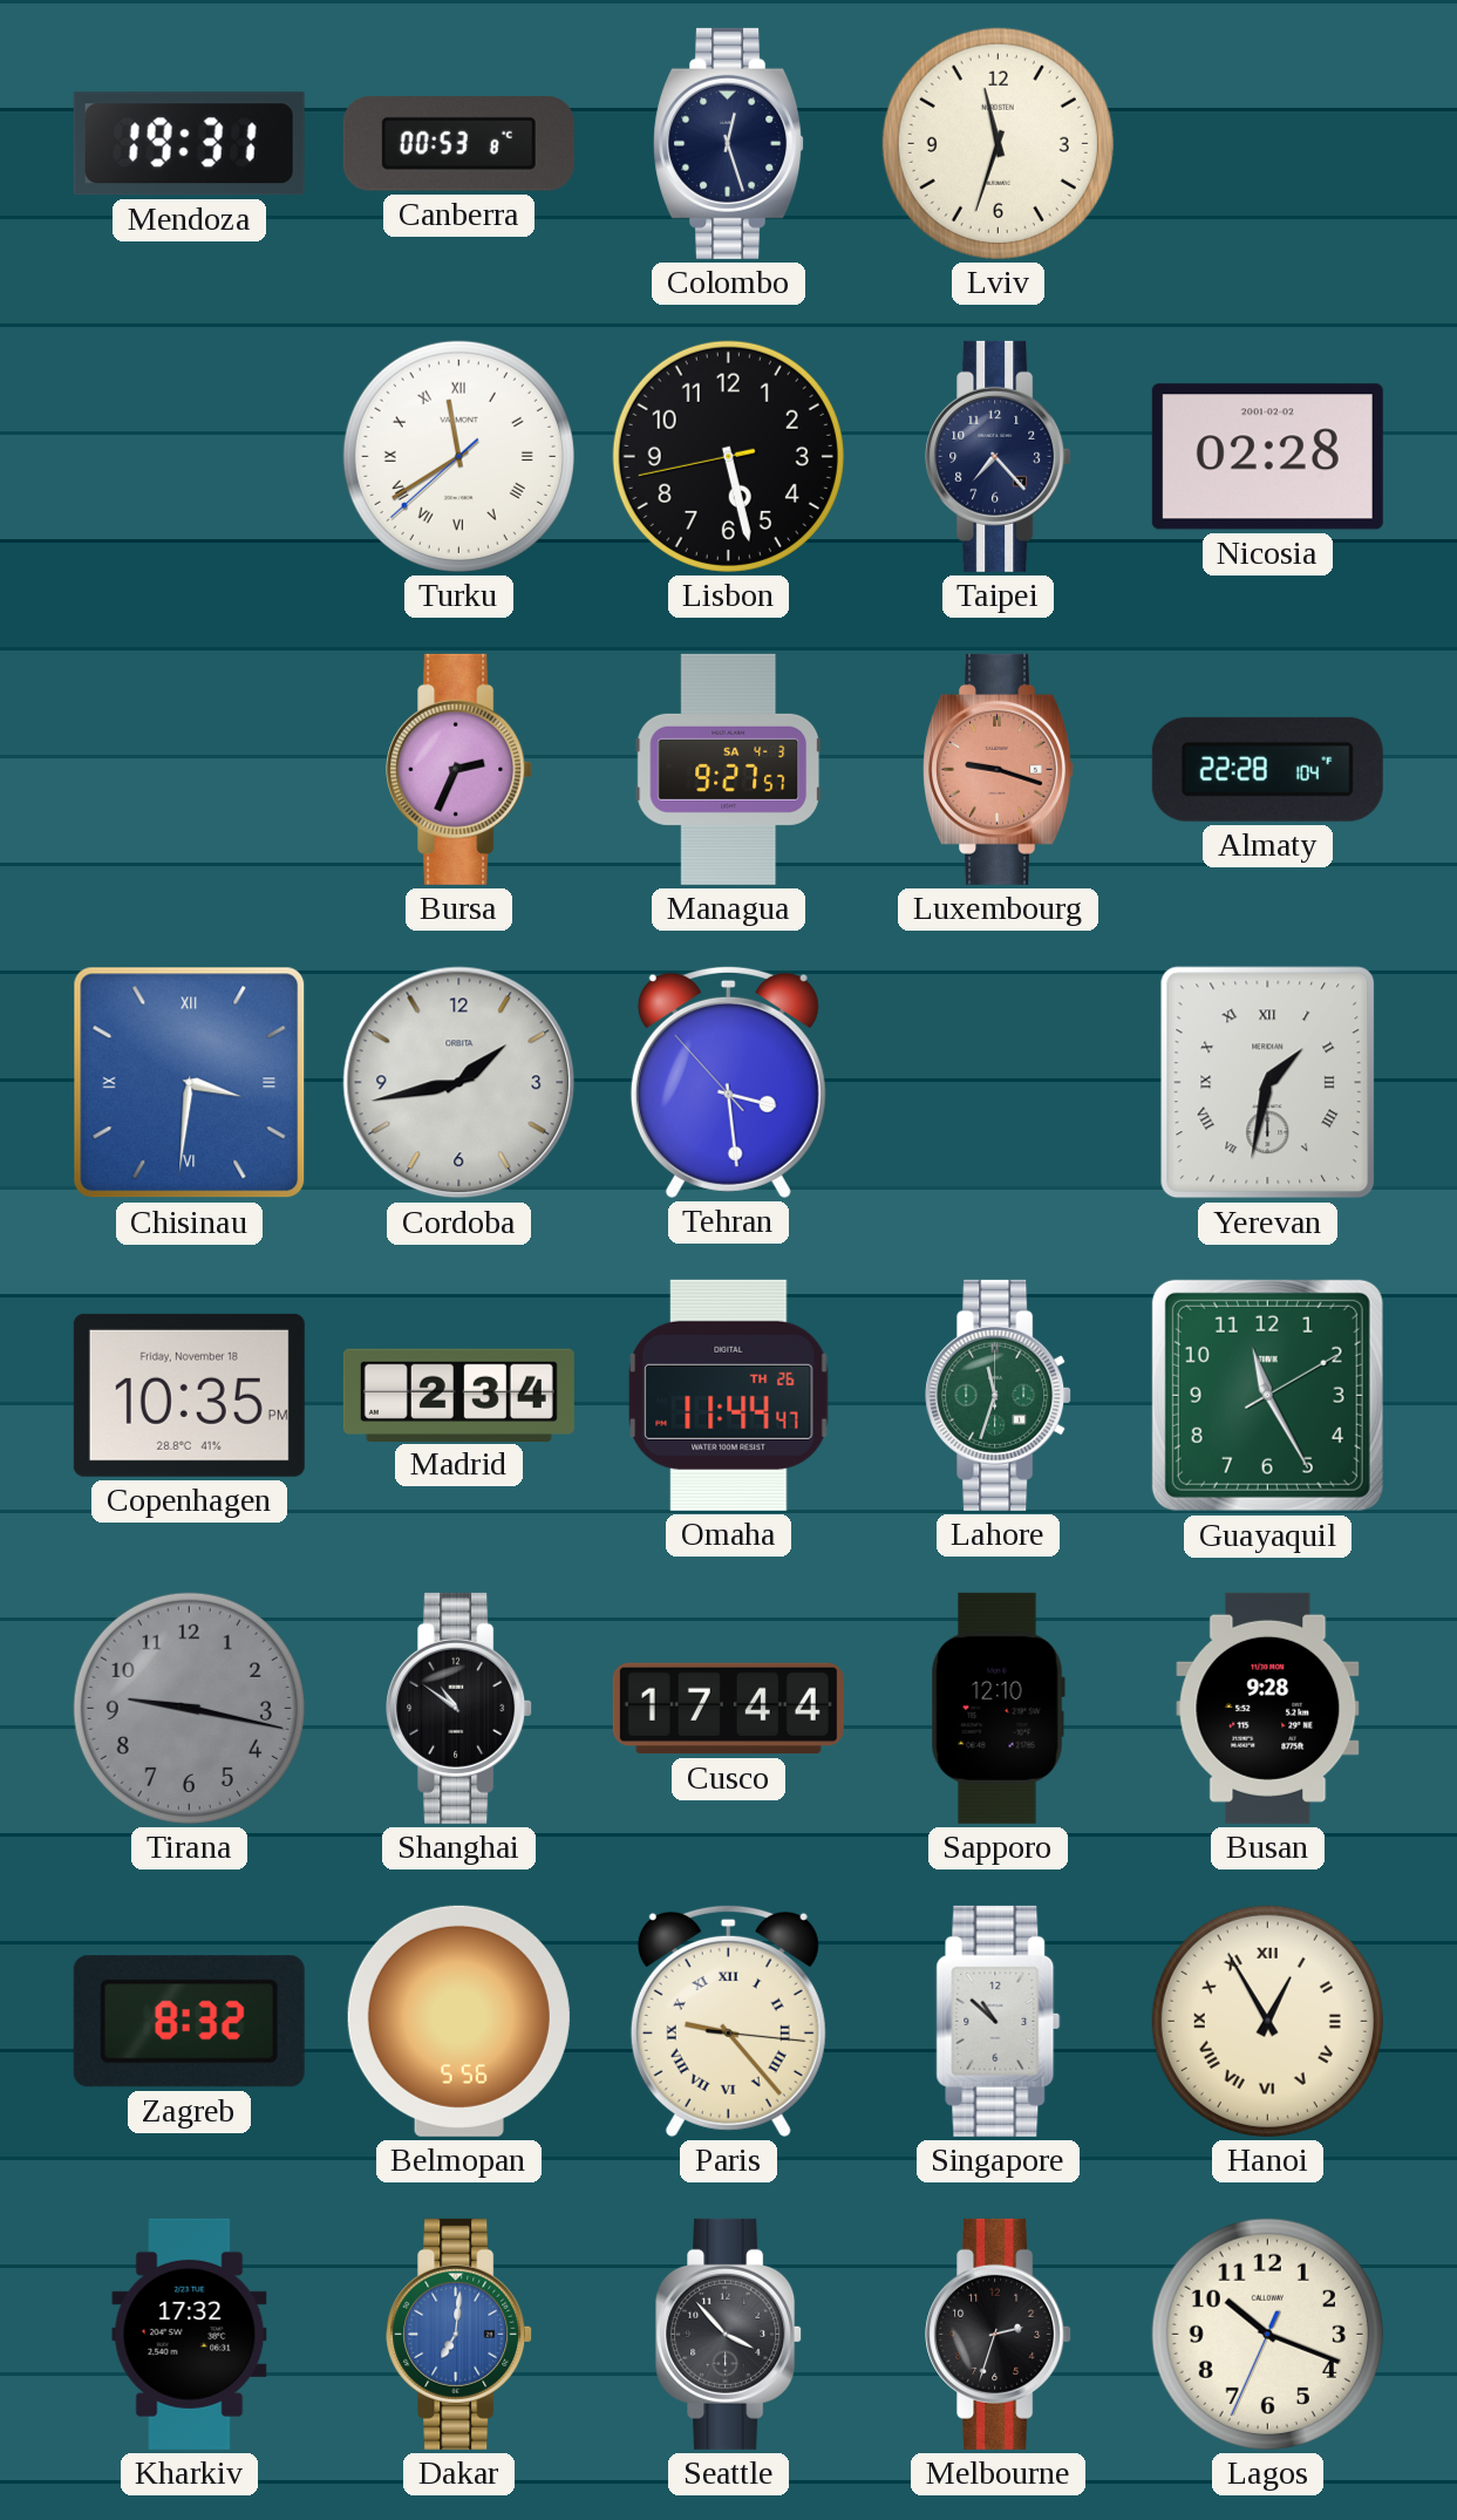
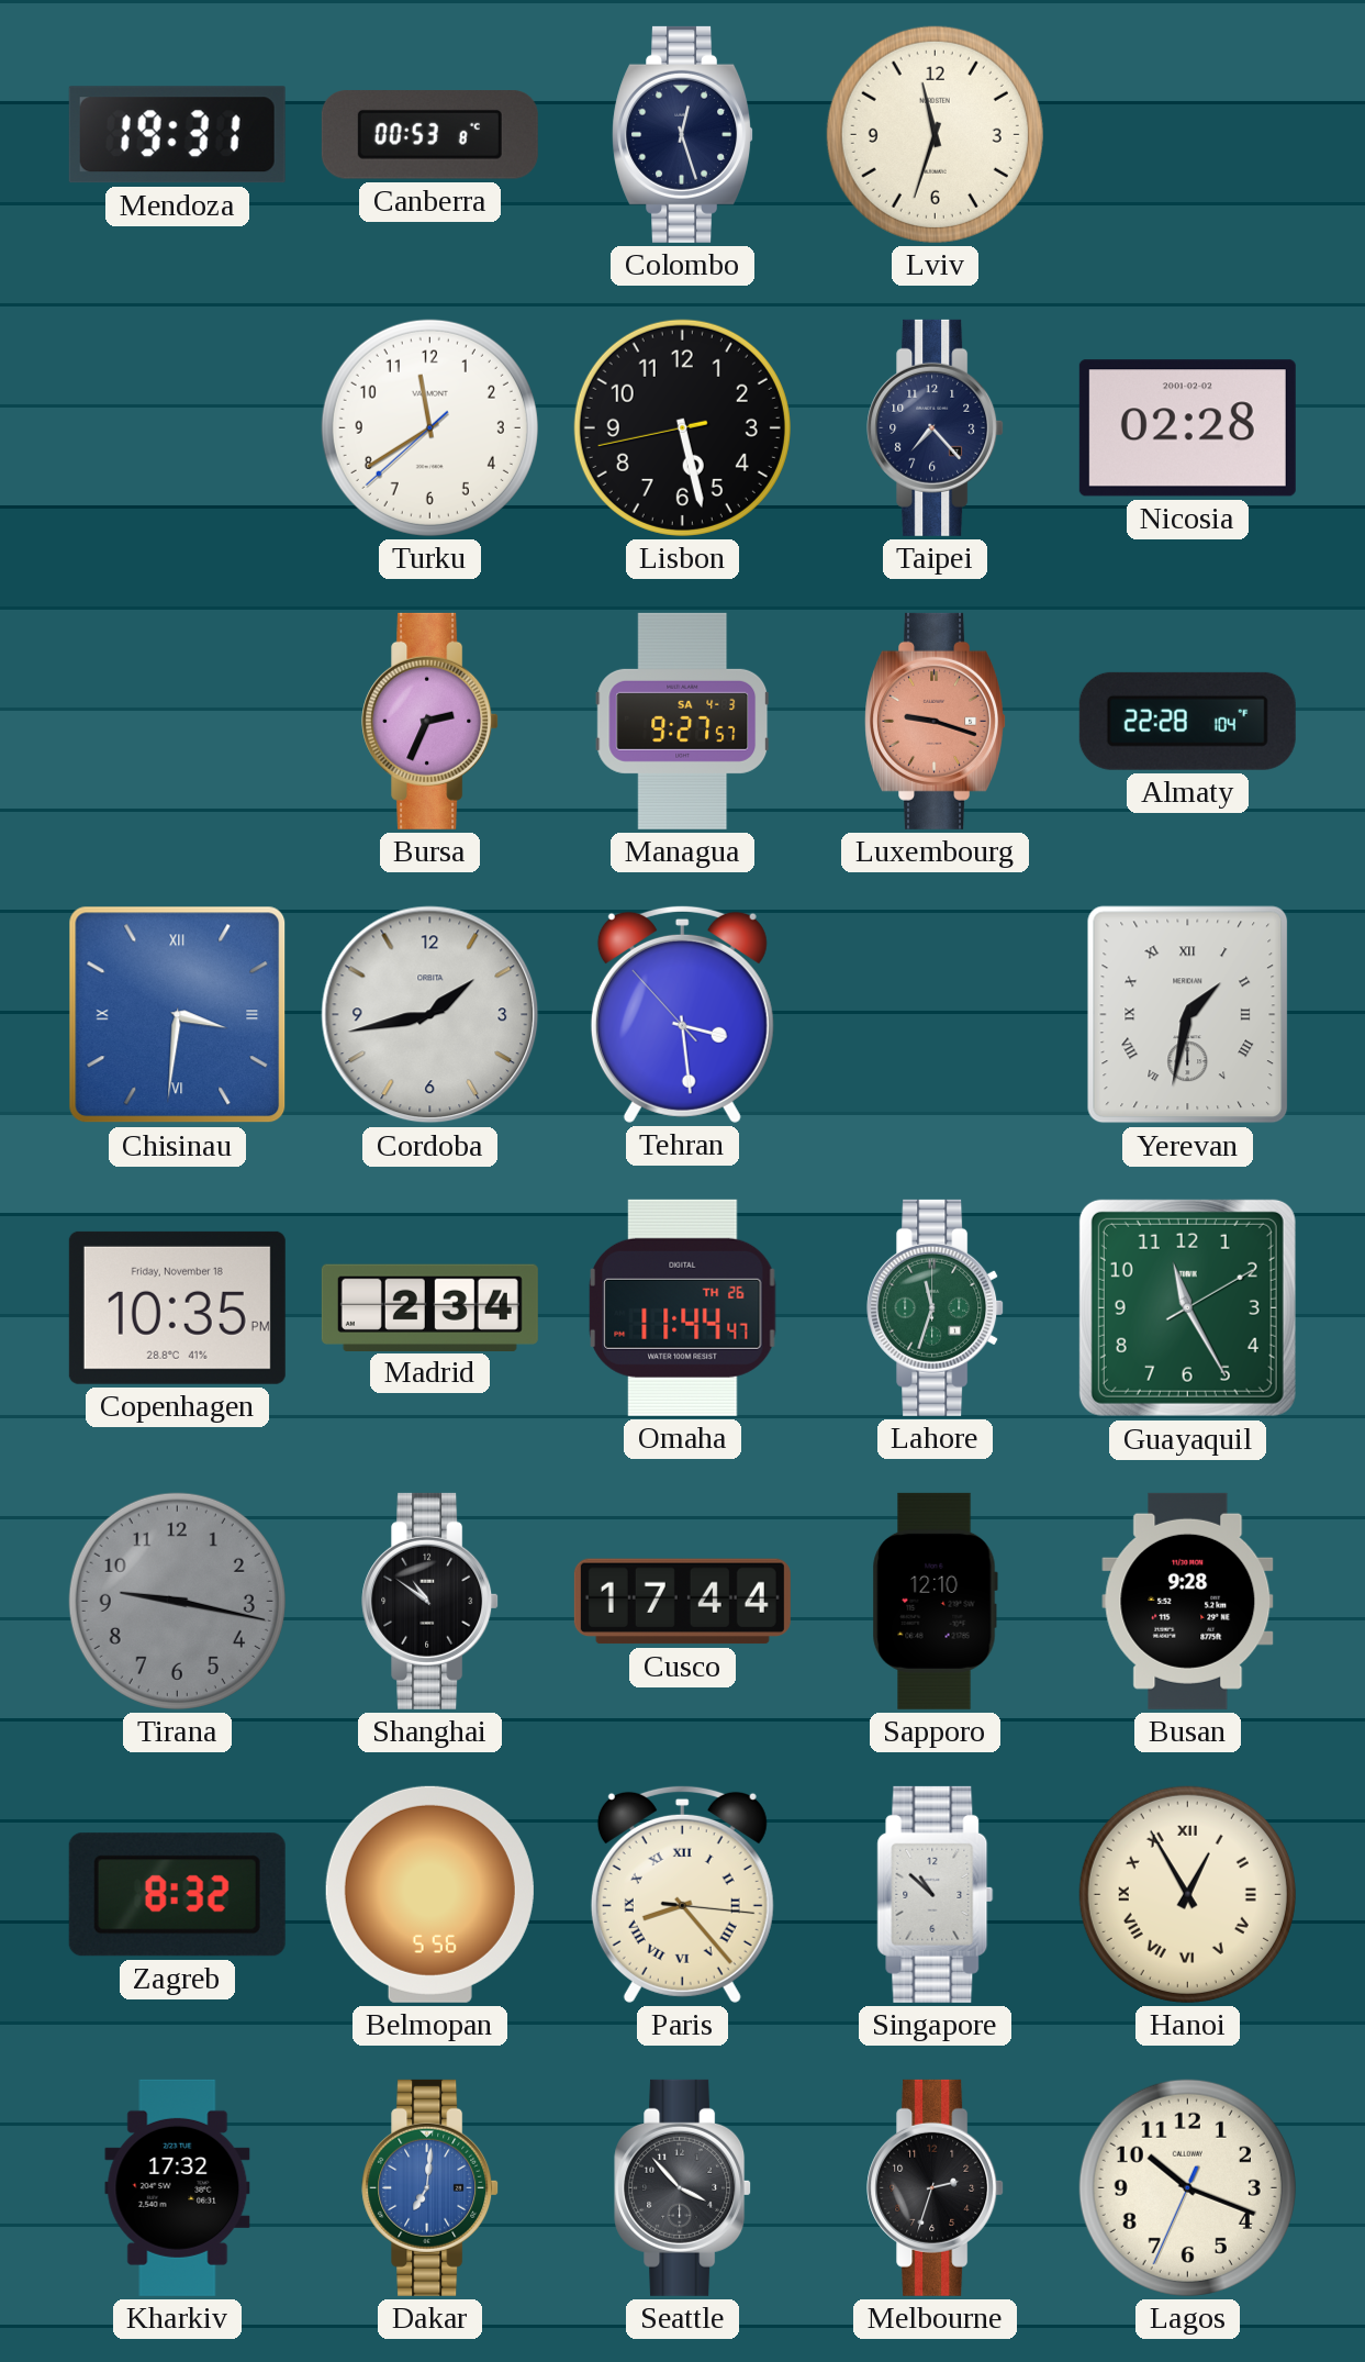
Turku numerals: Roman -> Arabic
Paris: 9:23 -> 8:23
